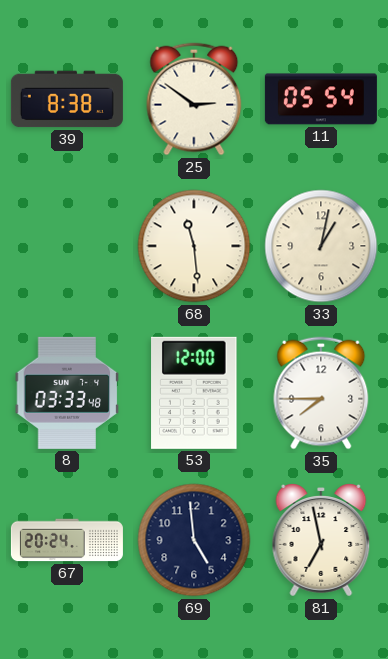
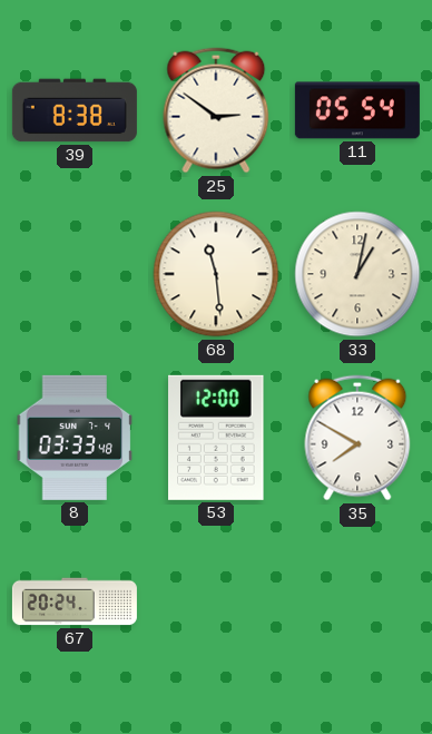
35: 7:45 -> 7:50
69: 4:59 -> none
81: 6:58 -> none
